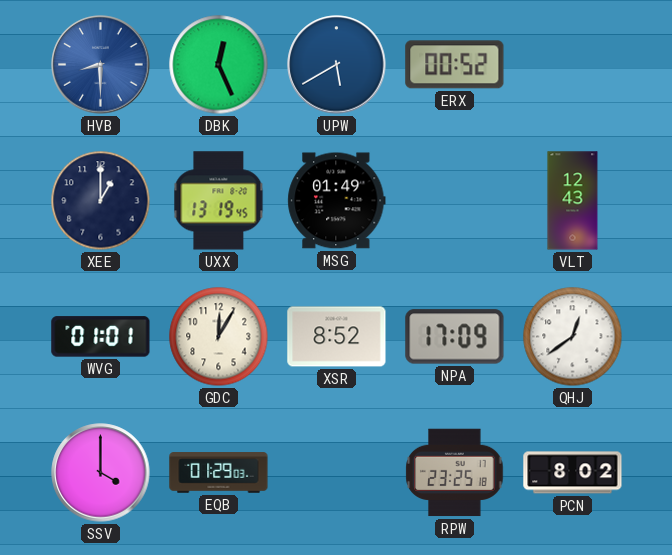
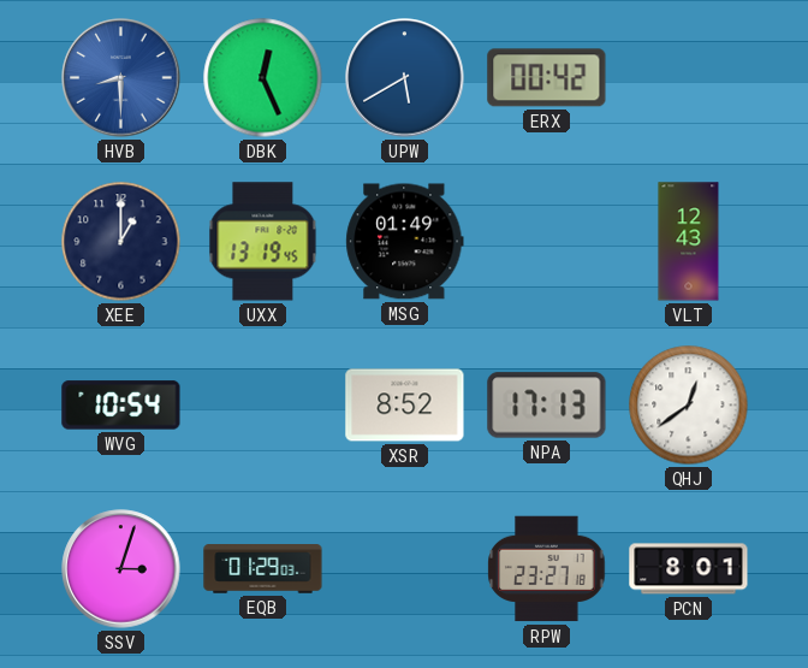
ERX: 00:52 -> 00:42
WVG: 01:01 -> 10:54
GDC: 12:05 -> none
NPA: 17:09 -> 17:13
SSV: 4:00 -> 3:03
RPW: 23:25 -> 23:27
PCN: 8:02 -> 8:01
